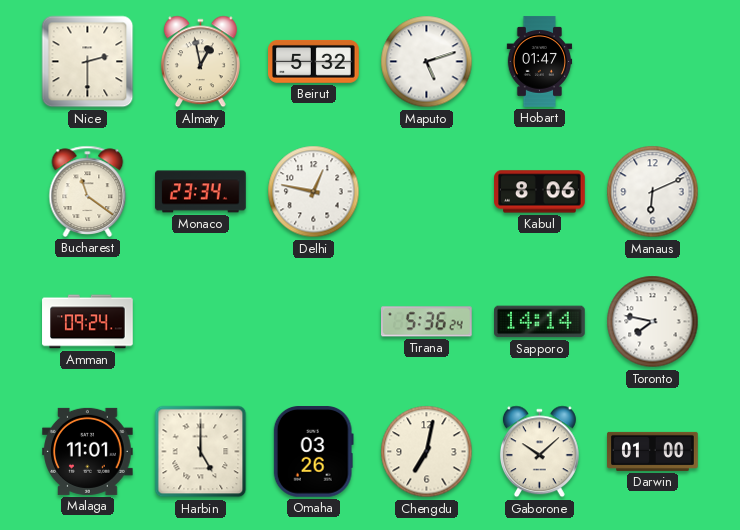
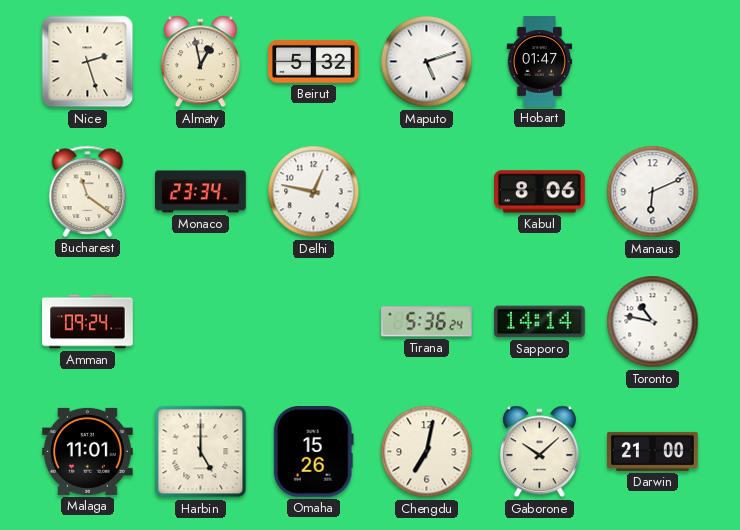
Nice: 2:30 -> 2:27
Toronto: 7:47 -> 10:47
Omaha: 03:26 -> 15:26
Darwin: 01:00 -> 21:00
